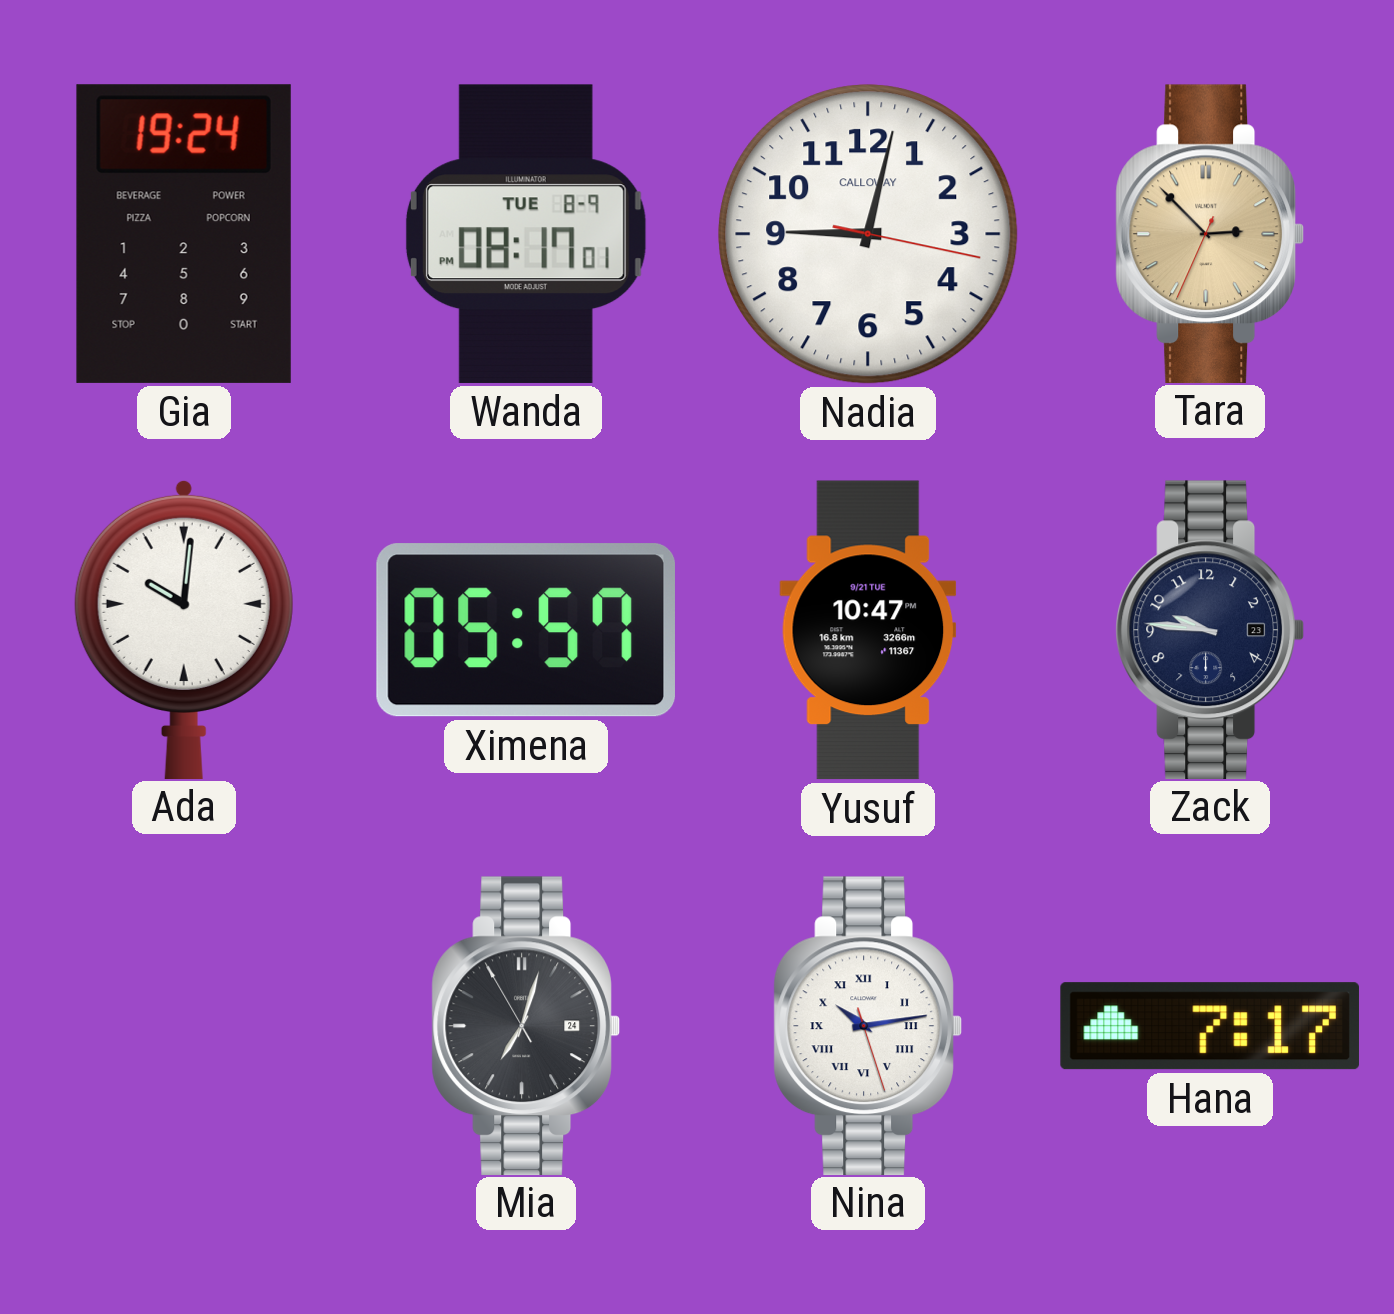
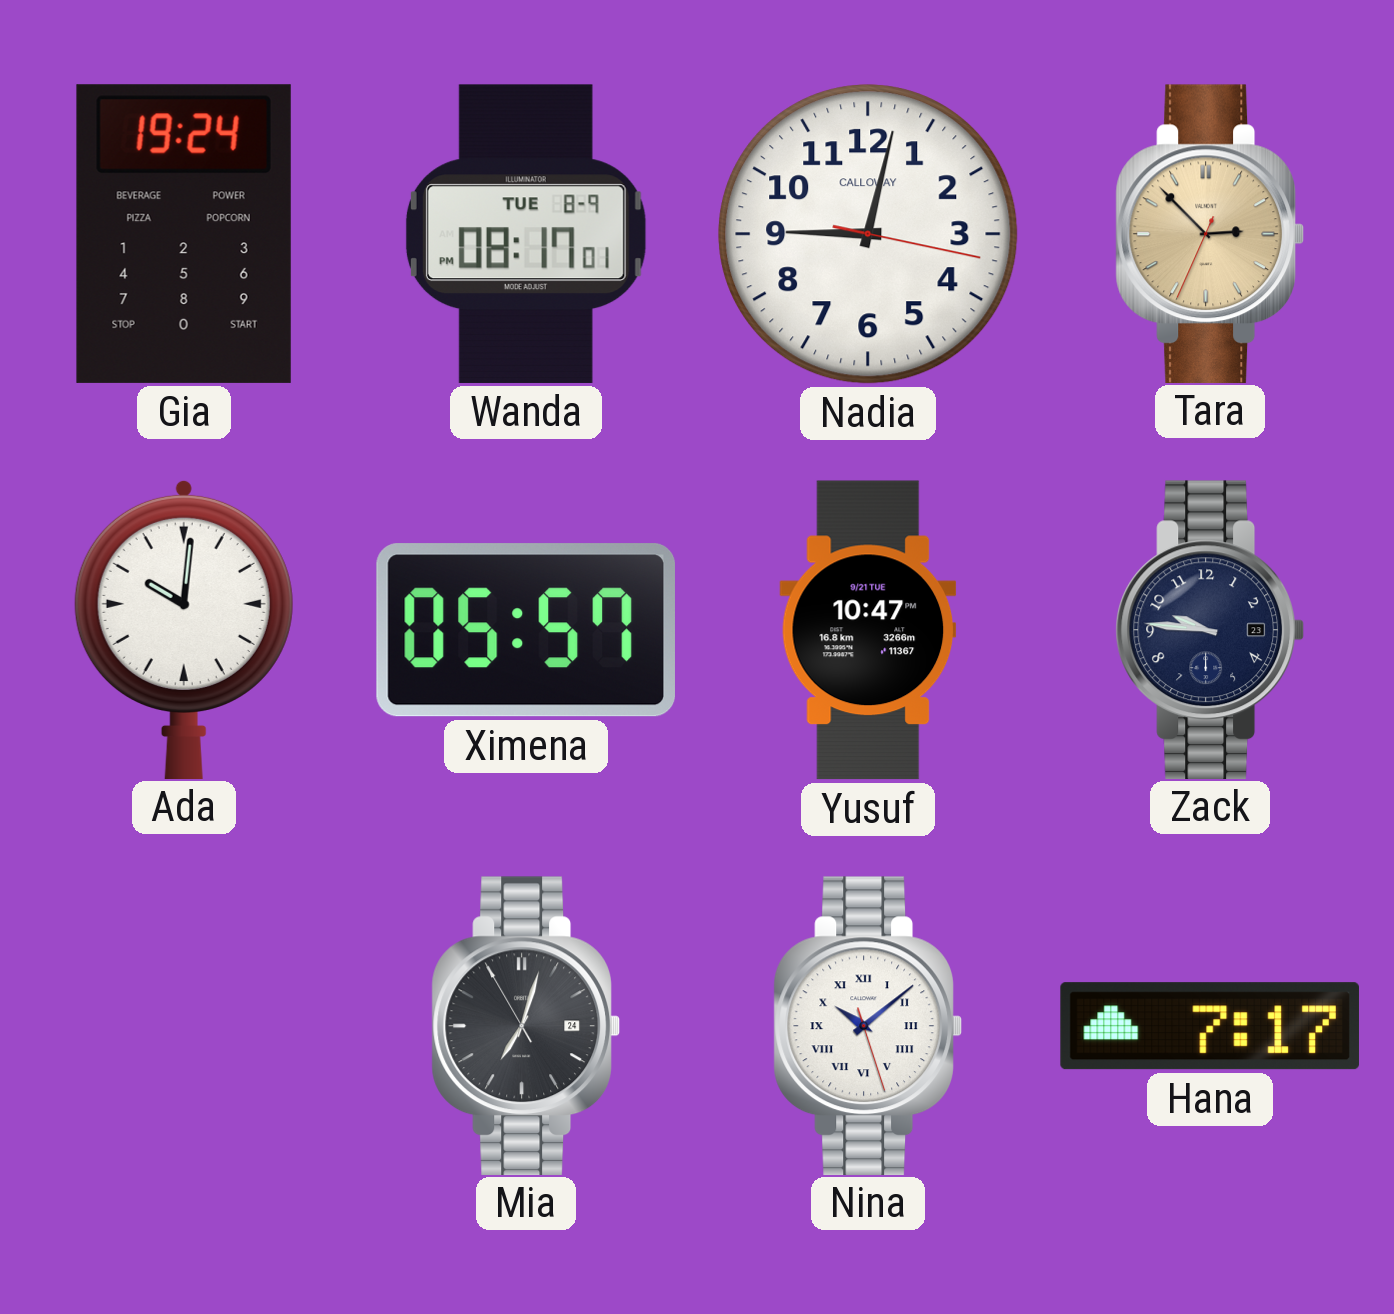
Nina: 10:13 -> 10:08
